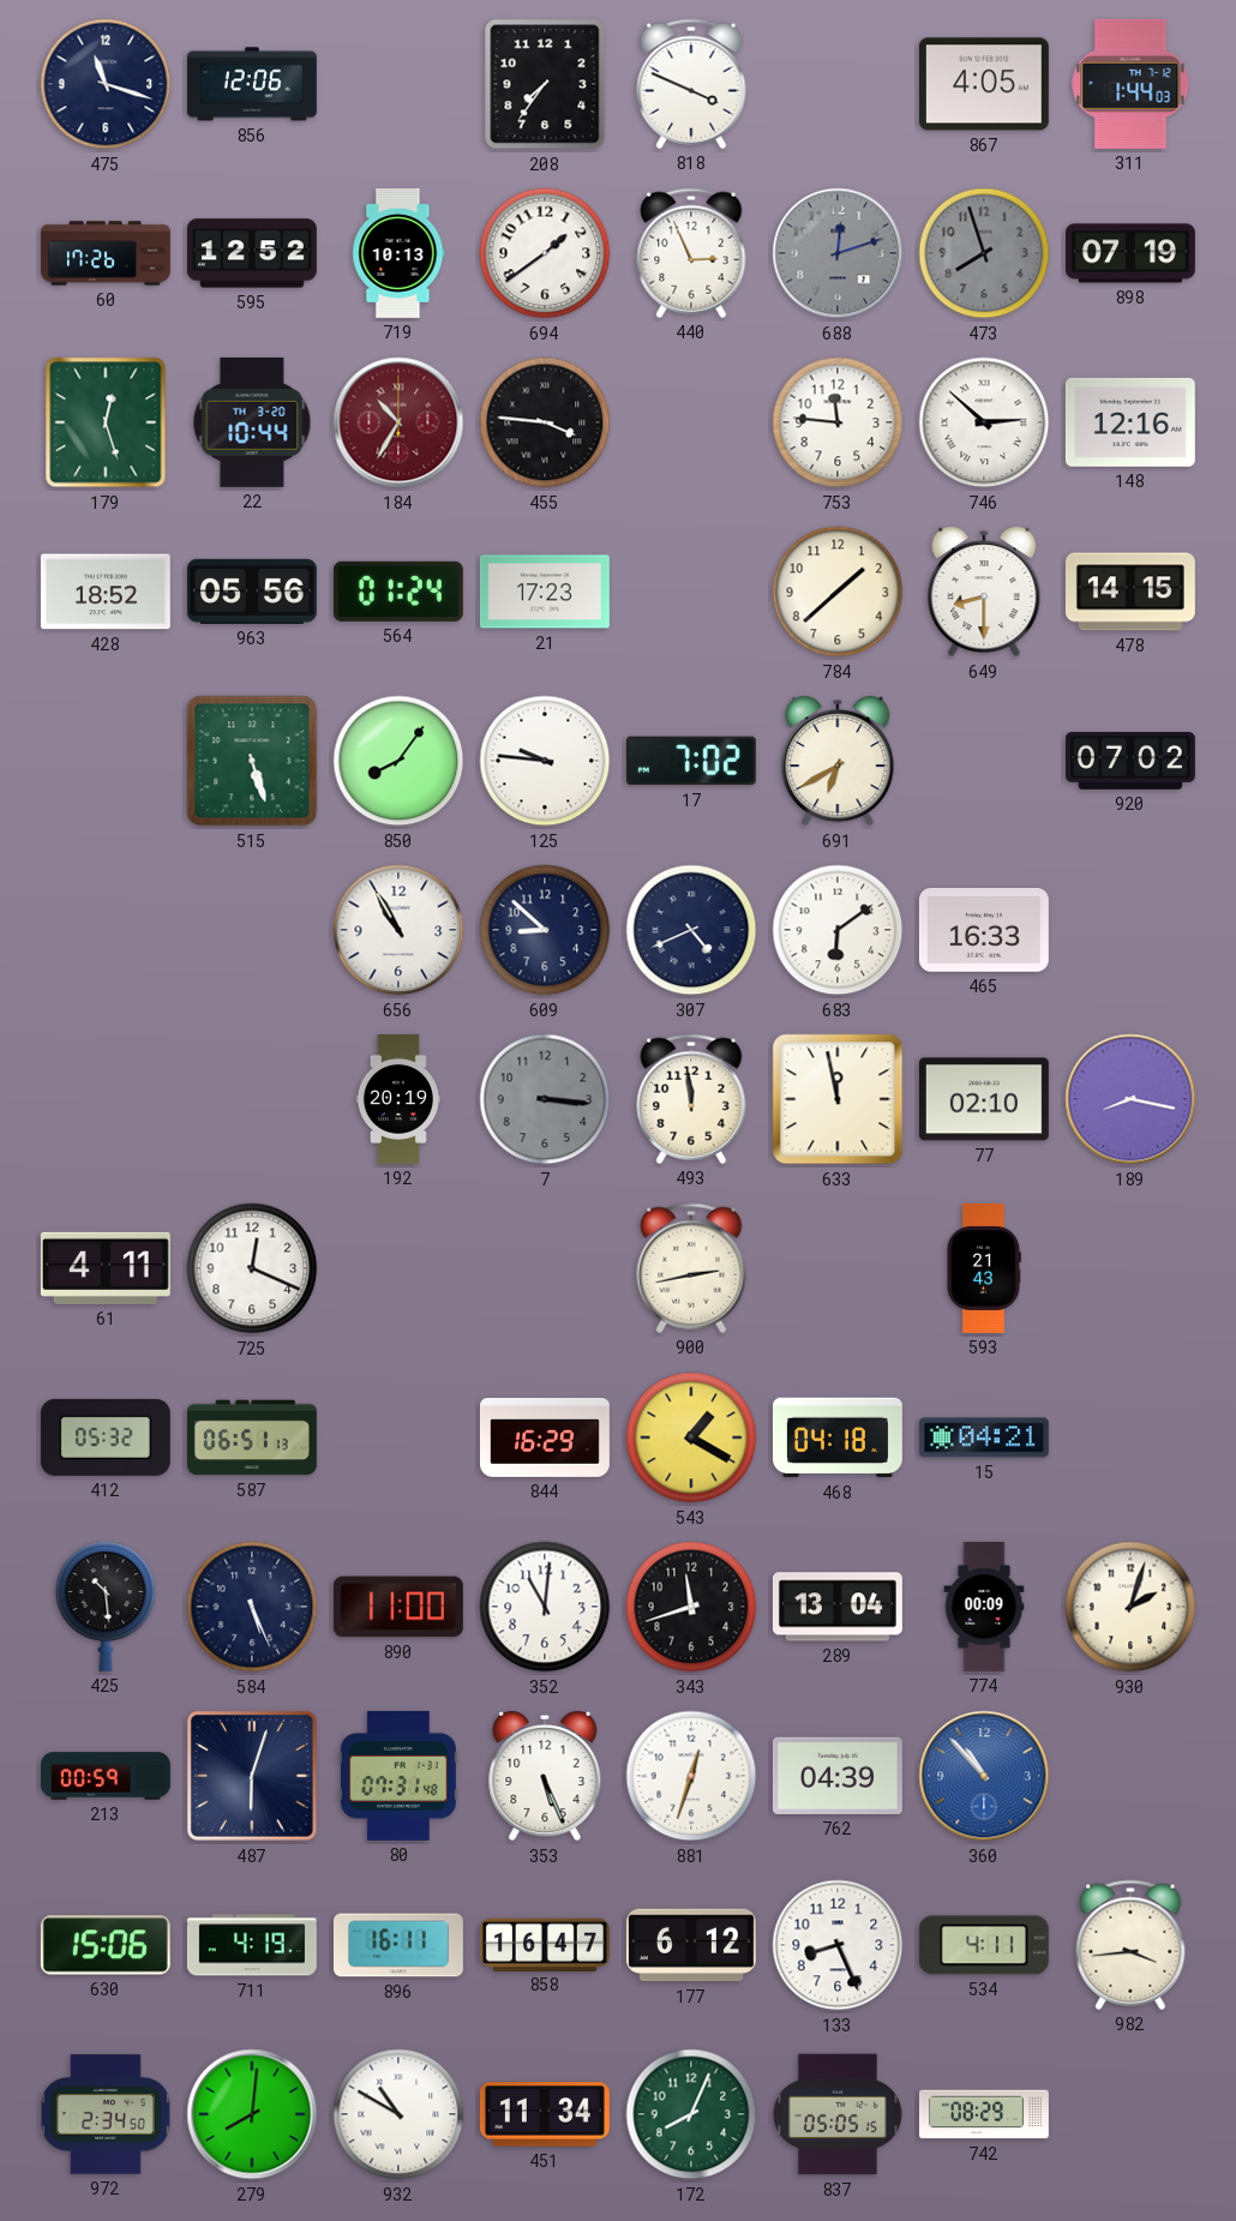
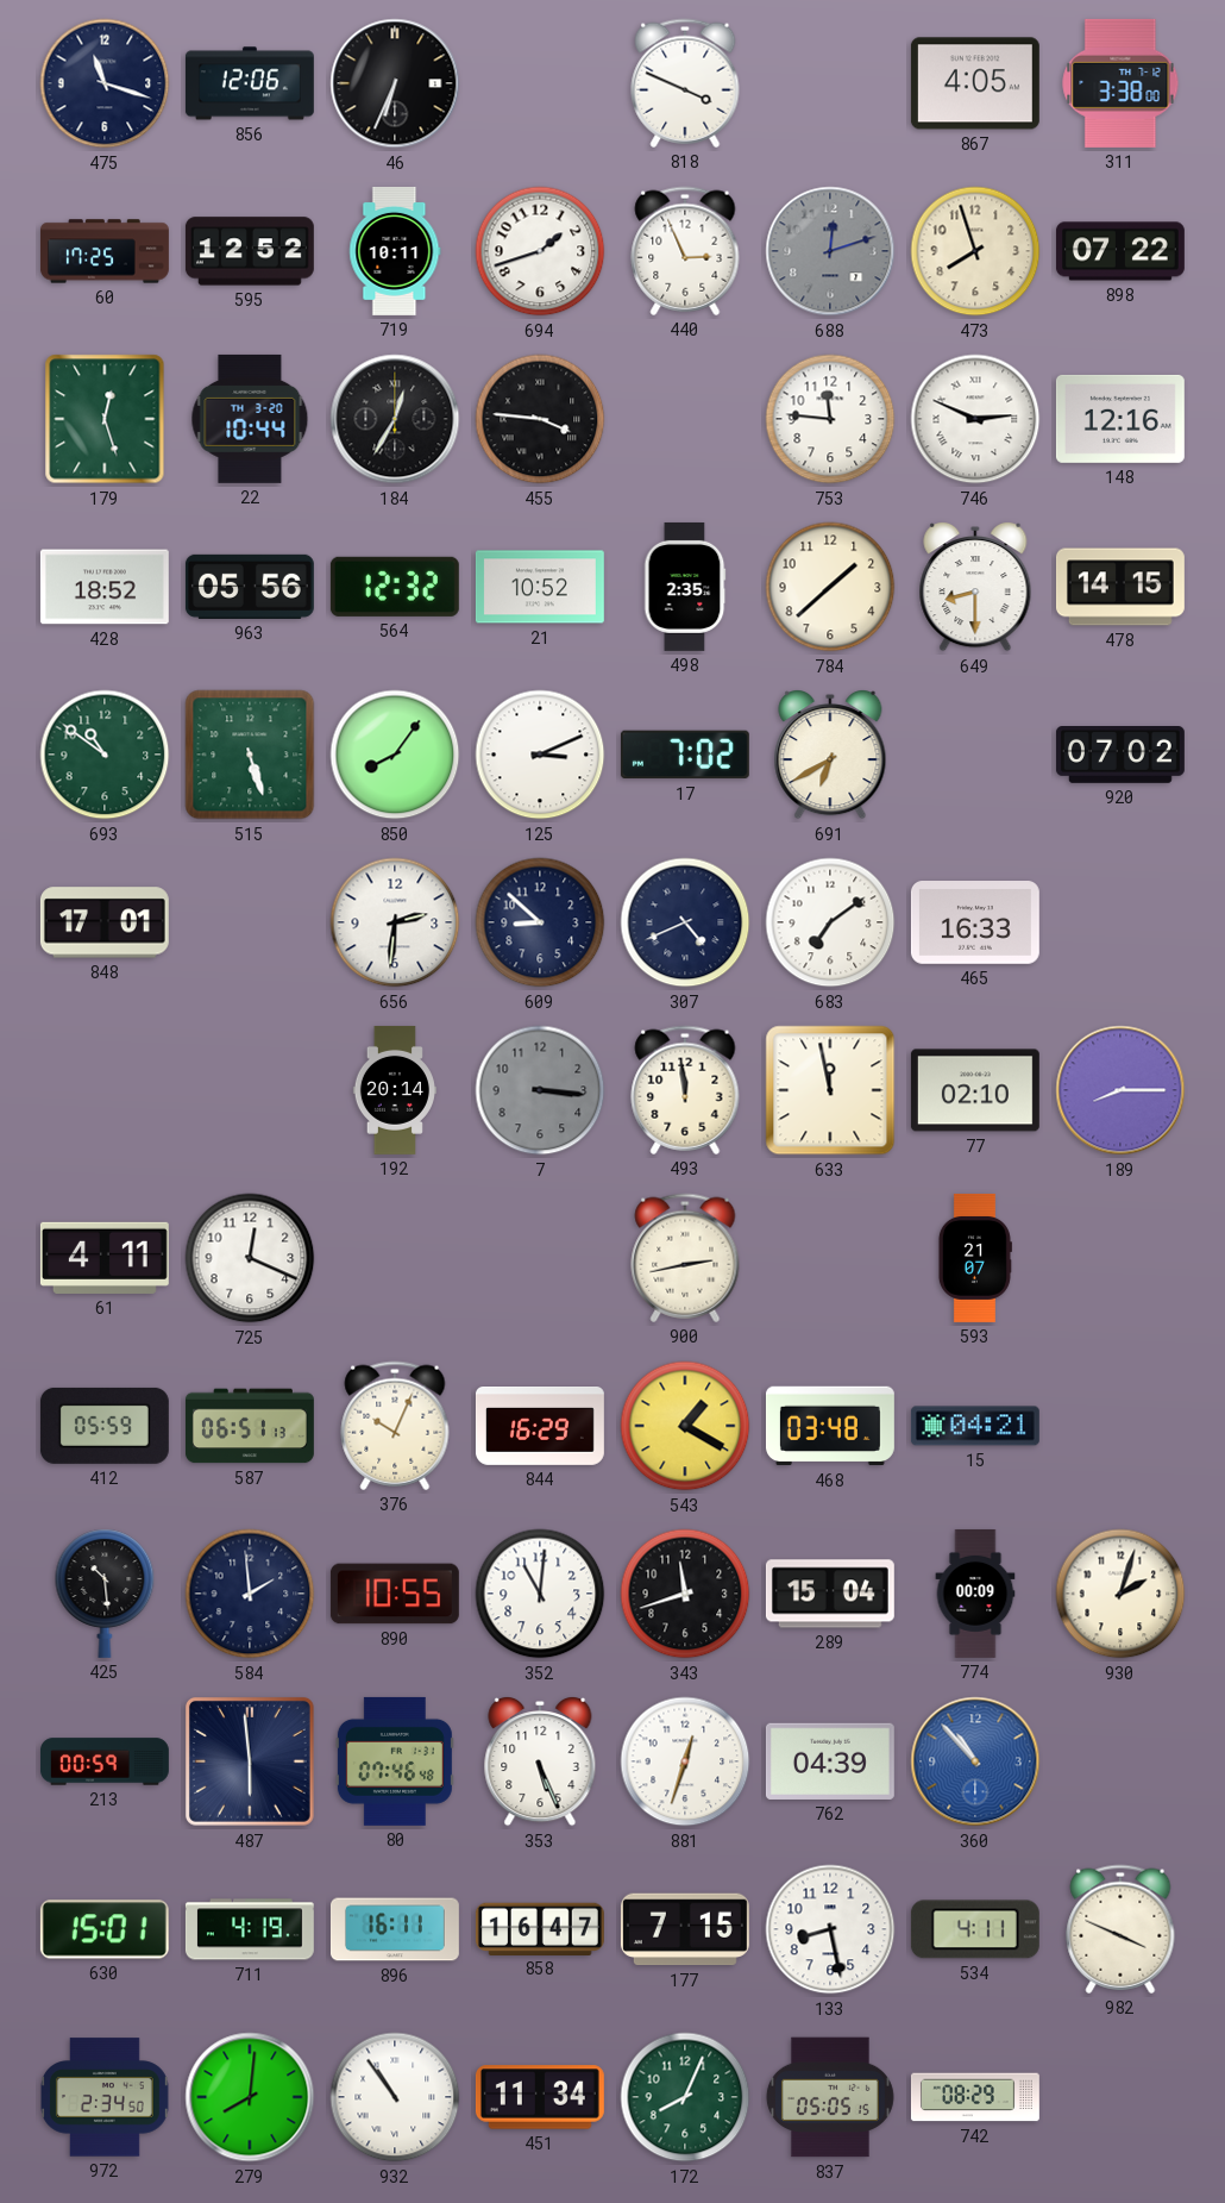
46: none -> 6:34
208: 7:36 -> none
311: 1:44 -> 3:38
60: 17:26 -> 17:25
719: 10:13 -> 10:11
694: 1:39 -> 1:42
473 dial: grey -> cream
898: 07:19 -> 07:22
184: 10:35 -> 12:35
184 dial: burgundy -> black
746: 2:52 -> 2:49
564: 01:24 -> 12:32
21: 17:23 -> 10:52
498: none -> 2:35
693: none -> 10:51
125: 9:46 -> 3:11
848: none -> 17:01
656: 10:55 -> 2:31
683: 6:09 -> 7:09
192: 20:19 -> 20:14
189: 8:17 -> 8:15
593: 21:43 -> 21:07
412: 05:32 -> 05:59
376: none -> 10:04
468: 04:18 -> 03:48
584: 5:26 -> 1:59
890: 11:00 -> 10:55
289: 13:04 -> 15:04
487: 6:03 -> 5:59
80: 07:31 -> 07:46
630: 15:06 -> 15:01
177: 6:12 -> 7:15
133: 8:26 -> 8:28
982: 3:44 -> 3:49
932: 10:50 -> 10:54
